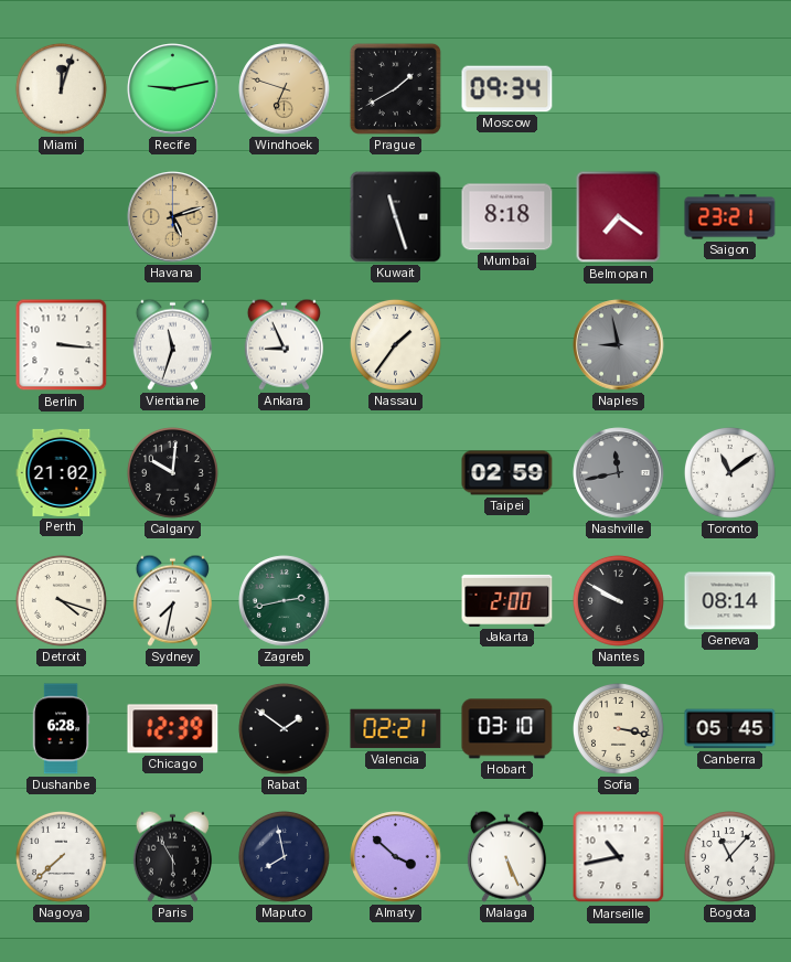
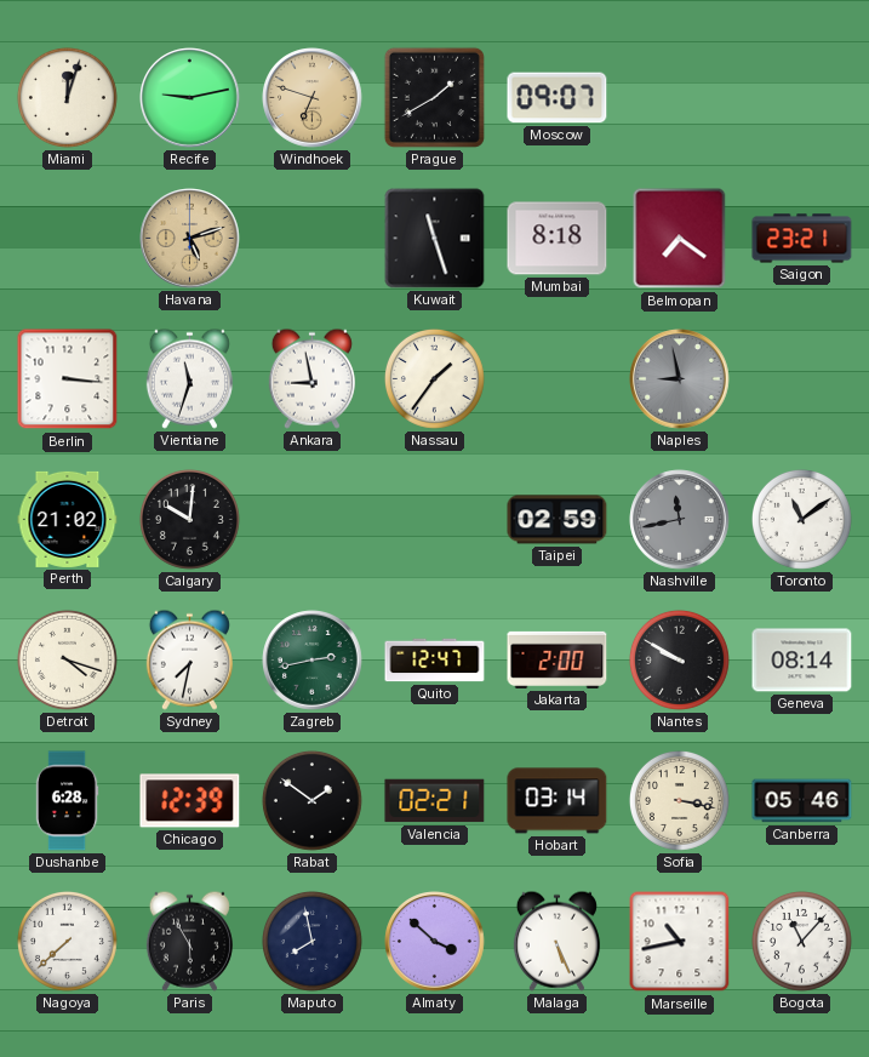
Moscow: 09:34 -> 09:07
Ankara: 8:56 -> 8:58
Quito: none -> 12:47
Hobart: 03:10 -> 03:14
Canberra: 05:45 -> 05:46
